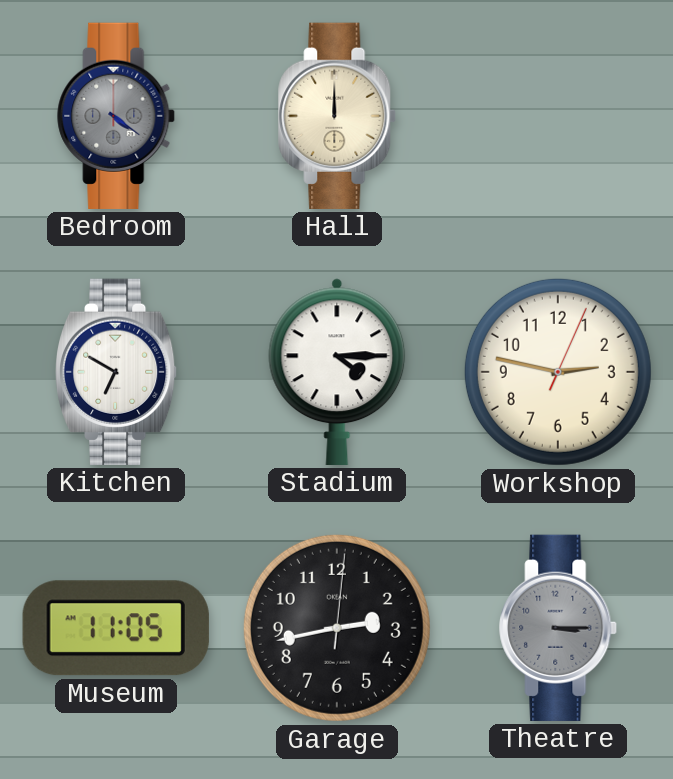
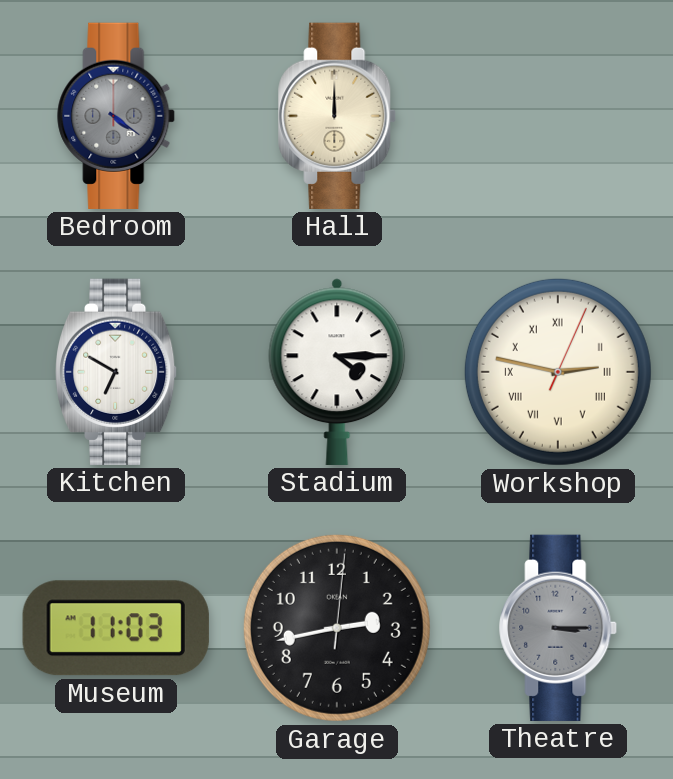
Workshop numerals: Arabic -> Roman
Museum: 11:05 -> 11:03
